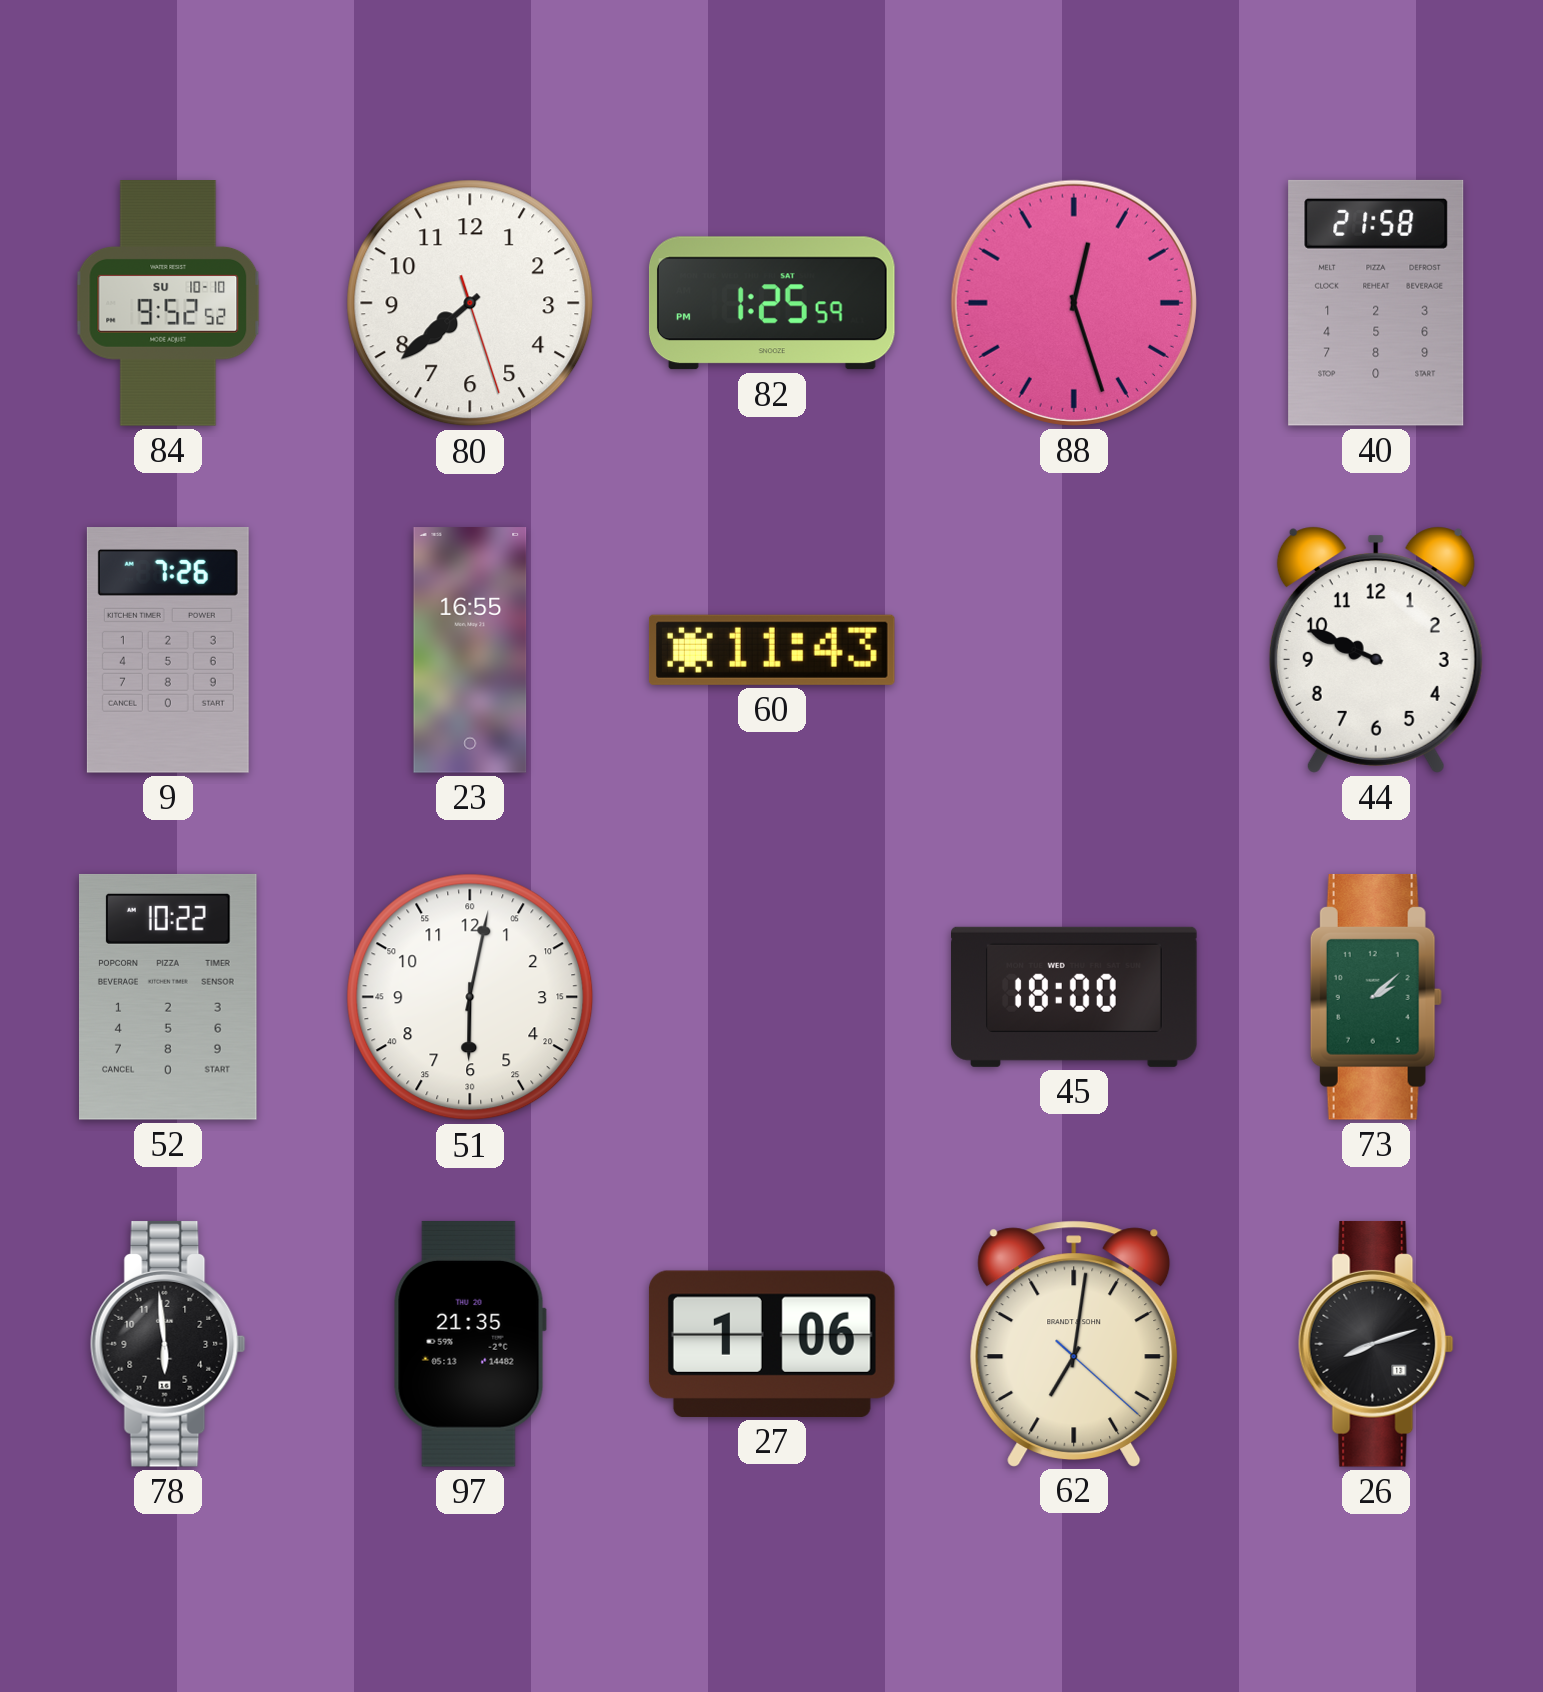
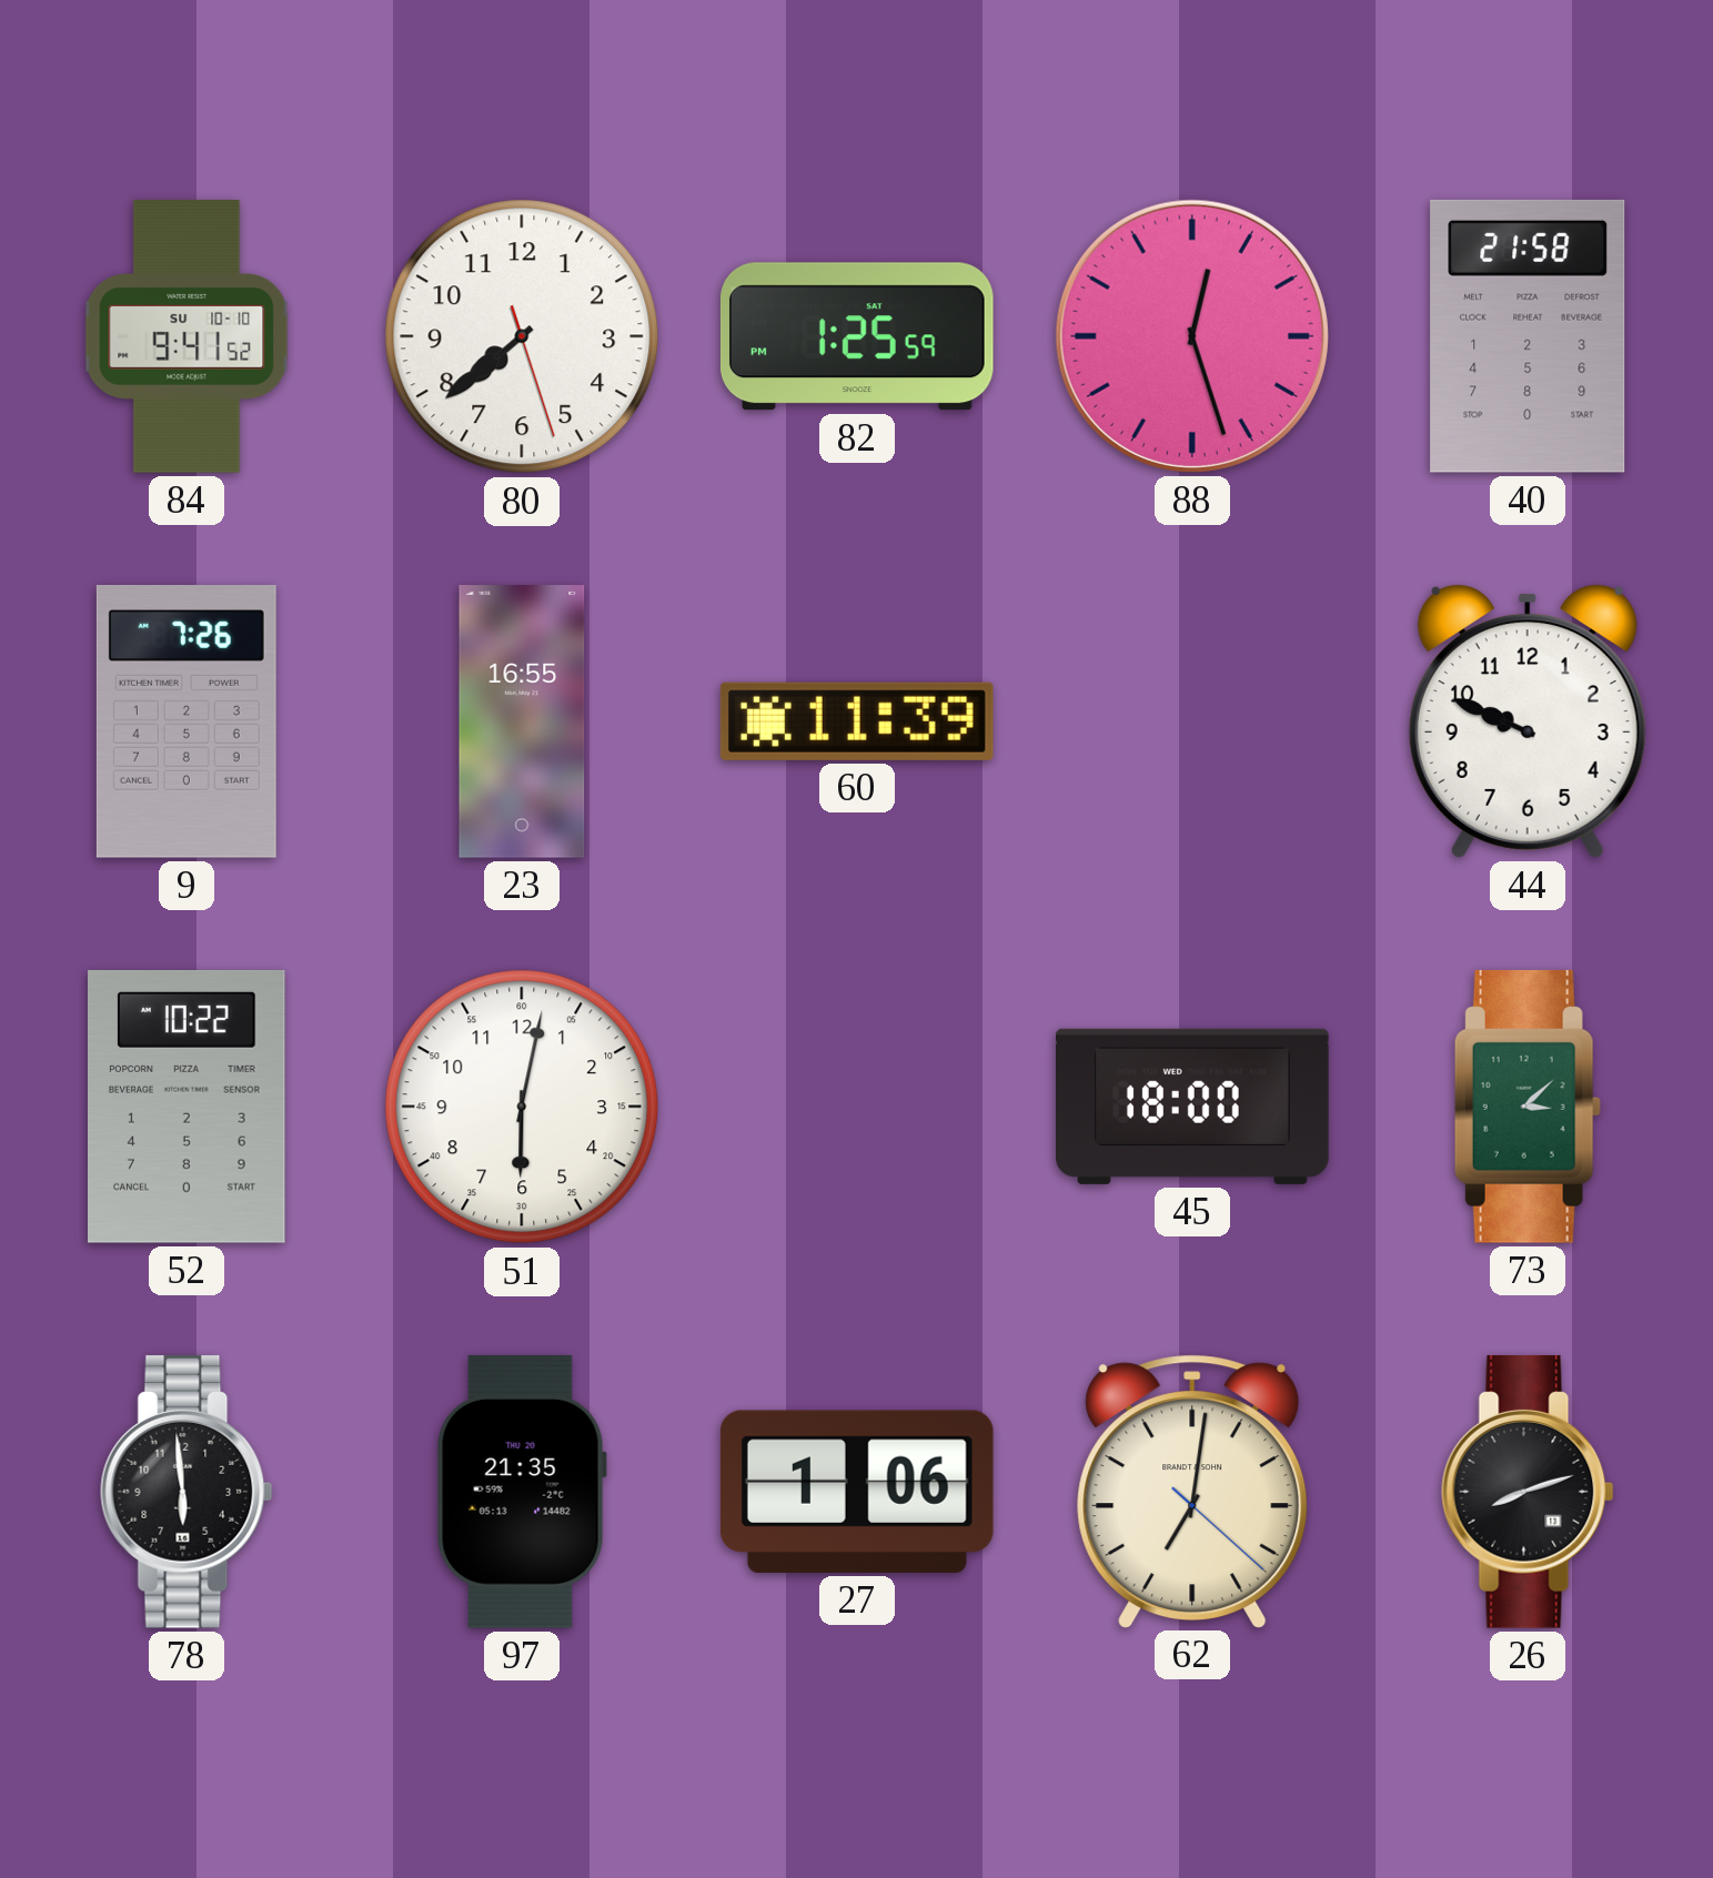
84: 9:52 -> 9:41
60: 11:43 -> 11:39
73: 2:08 -> 3:08
